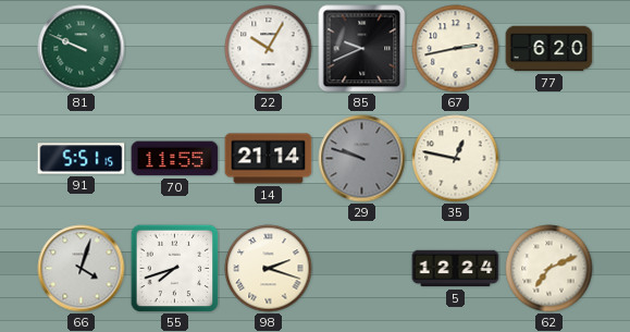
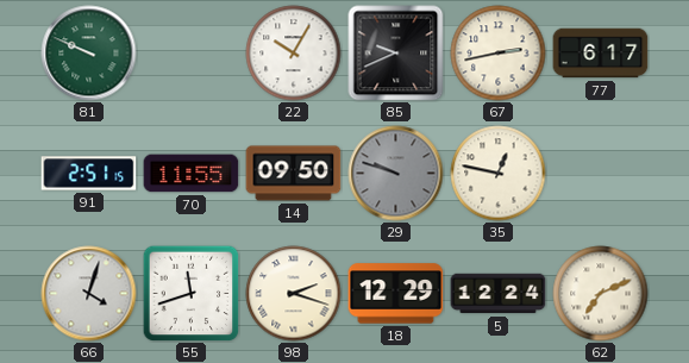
77: 6:20 -> 6:17
91: 5:51 -> 2:51
14: 21:14 -> 09:50
55: 7:42 -> 11:42
18: none -> 12:29
